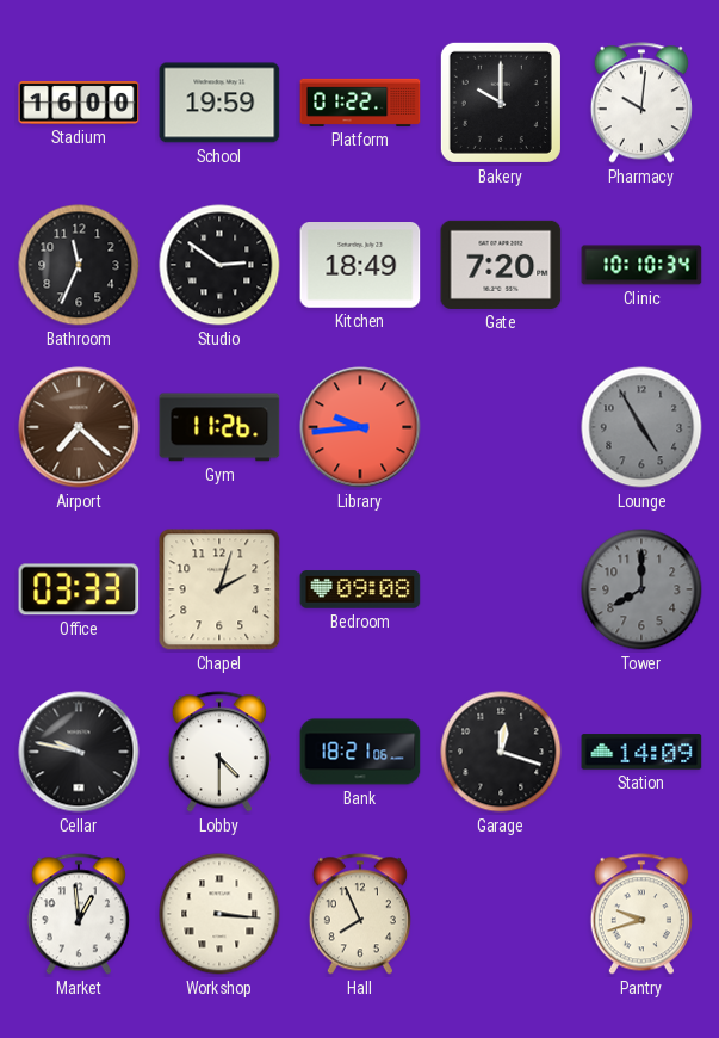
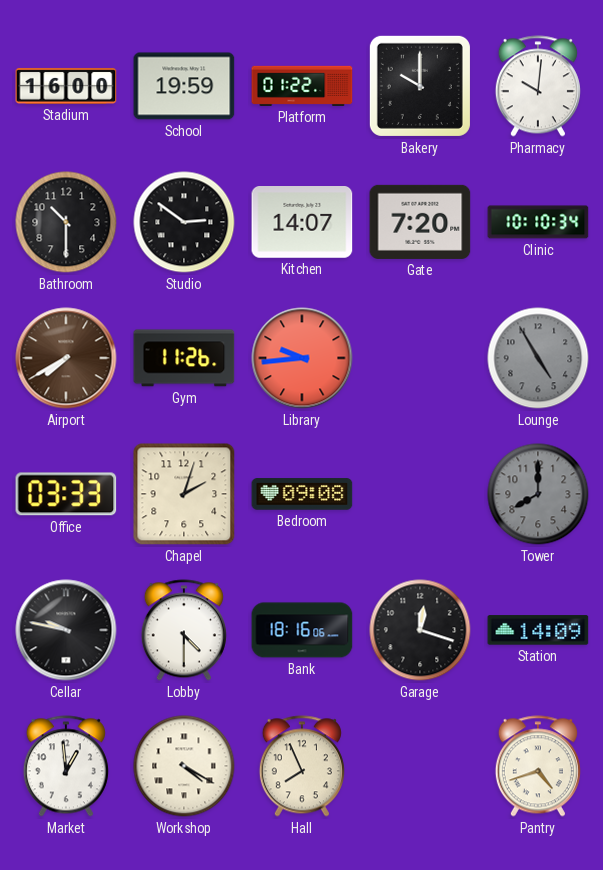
Bathroom: 11:34 -> 10:30
Kitchen: 18:49 -> 14:07
Airport: 7:22 -> 7:40
Bank: 18:21 -> 18:16
Workshop: 3:16 -> 4:20
Pantry: 9:42 -> 4:42
